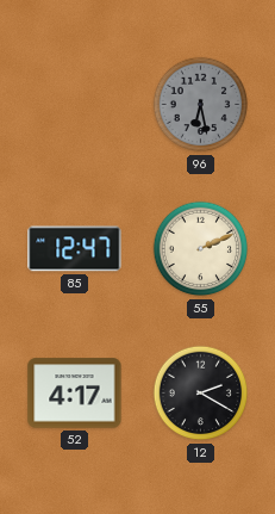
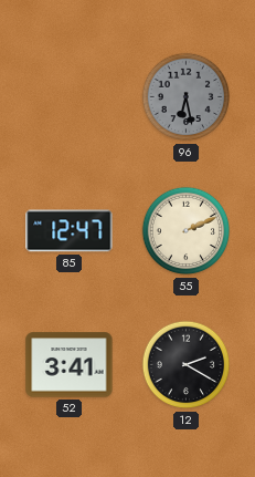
52: 4:17 -> 3:41
